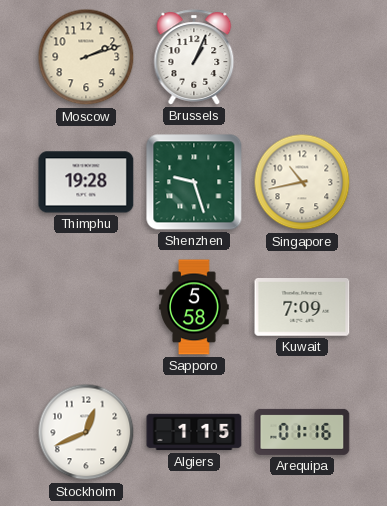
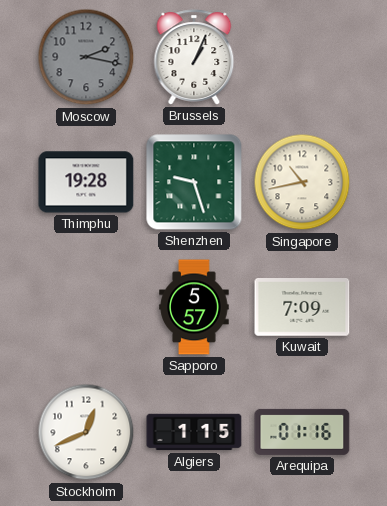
Moscow: 2:12 -> 2:17
Moscow dial: cream -> grey
Sapporo: 5:58 -> 5:57
